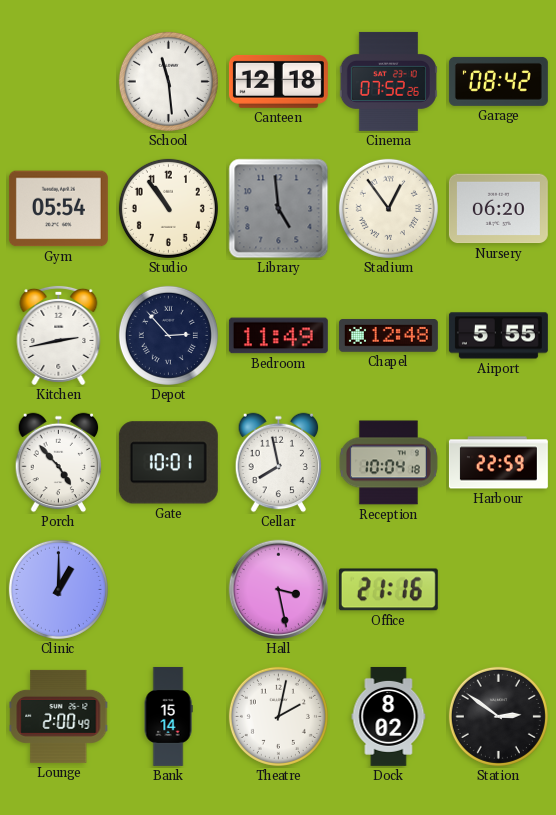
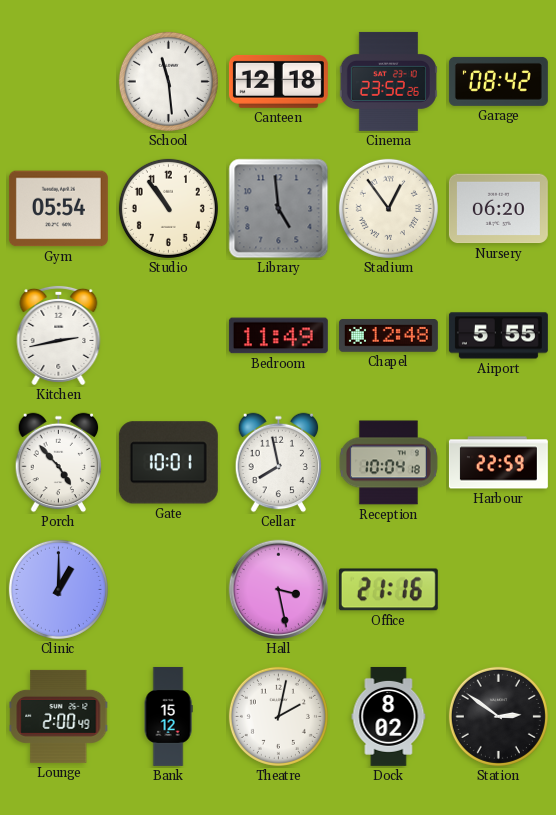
Cinema: 07:52 -> 23:52
Depot: 2:53 -> none
Bank: 15:14 -> 15:12
